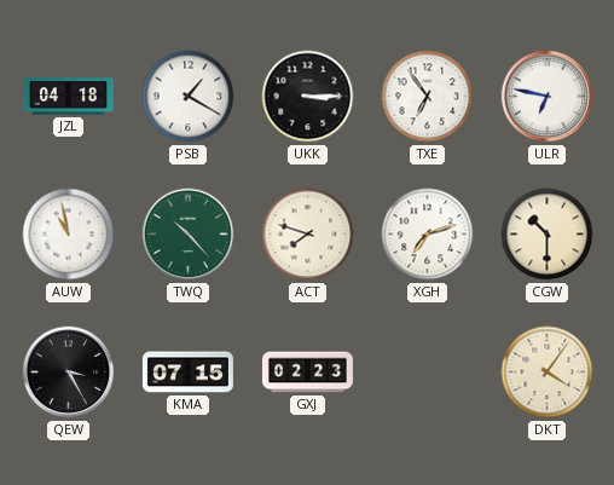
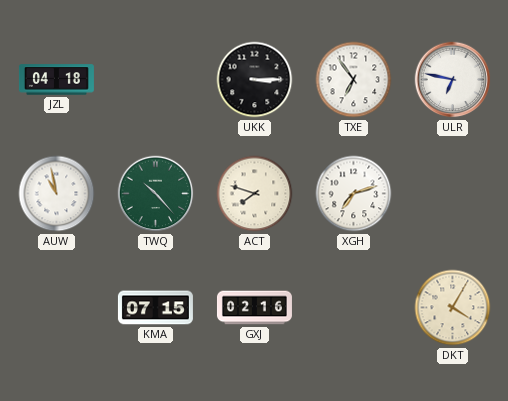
PSB: 1:20 -> none
CGW: 10:30 -> none
QEW: 3:25 -> none
GXJ: 02:23 -> 02:16
DKT: 4:06 -> 4:05
